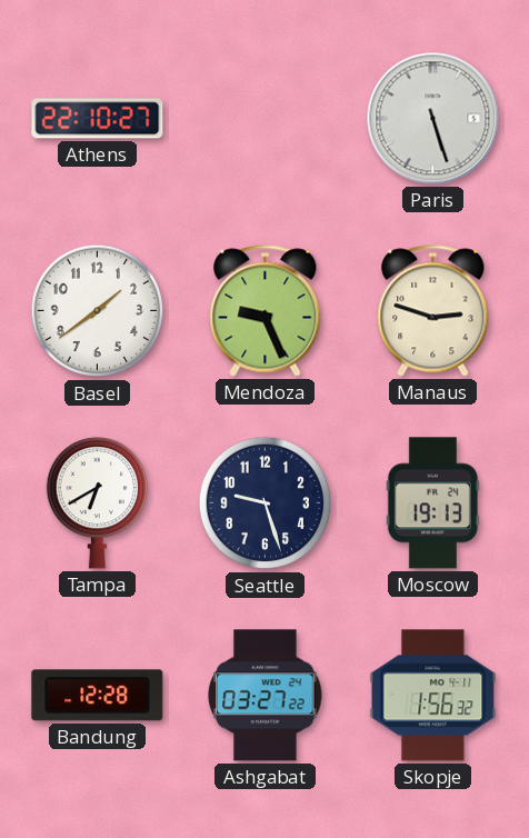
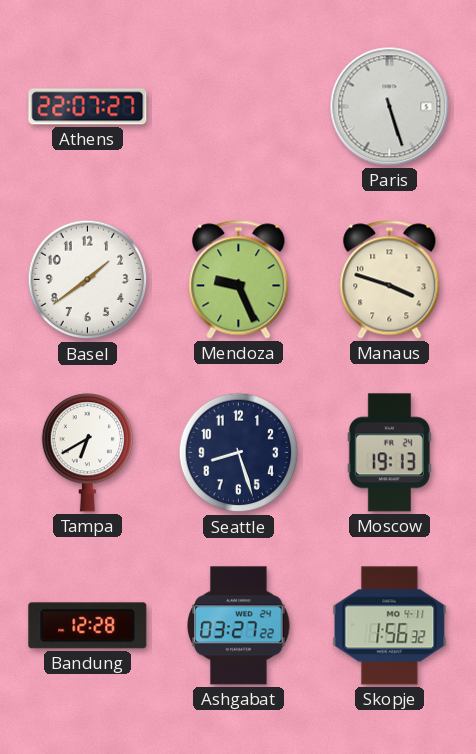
Athens: 22:10 -> 22:07
Manaus: 2:48 -> 3:48
Seattle: 9:27 -> 8:27
